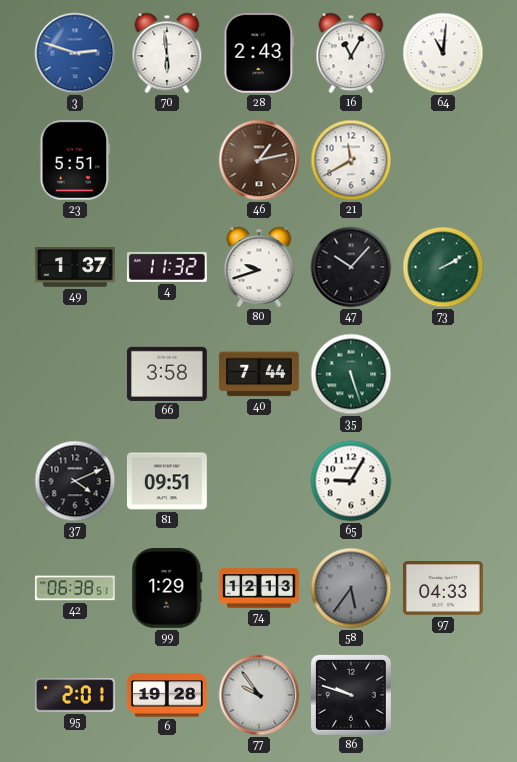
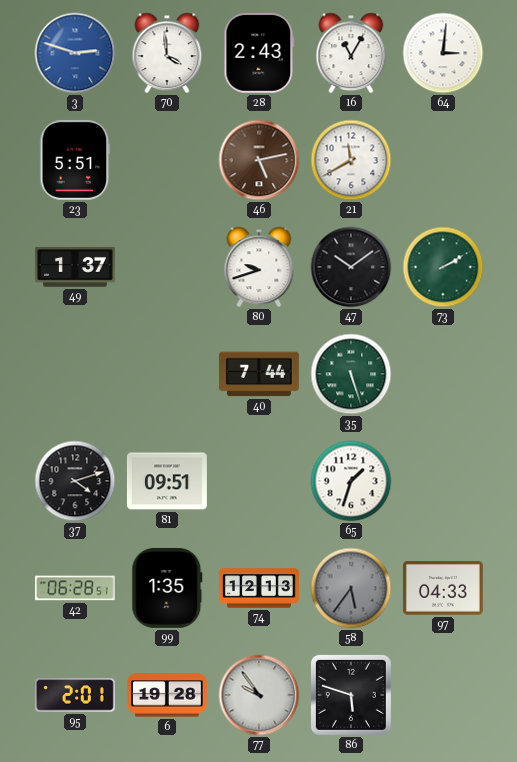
70: 5:59 -> 3:59
64: 11:01 -> 3:01
46: 1:13 -> 5:13
4: 11:32 -> none
47: 10:07 -> 10:09
66: 3:58 -> none
37: 4:11 -> 4:12
65: 9:05 -> 1:33
42: 06:38 -> 06:28
99: 1:29 -> 1:35
86: 9:48 -> 5:48
